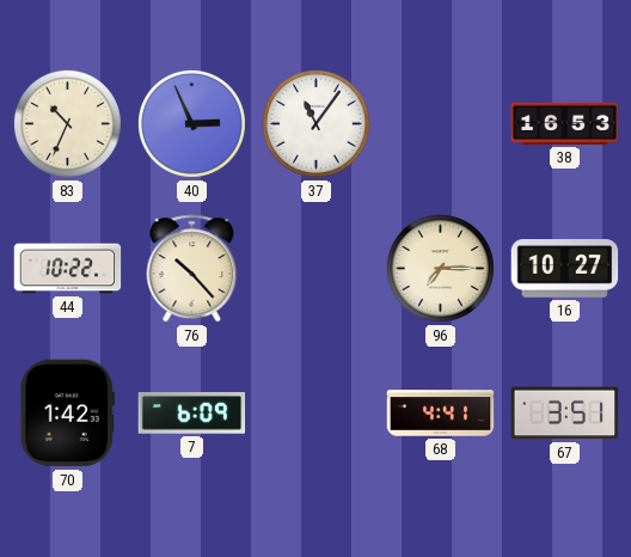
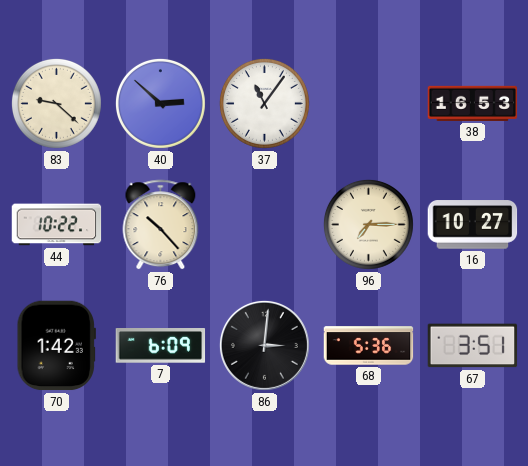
83: 10:34 -> 9:22
40: 2:56 -> 2:52
86: none -> 3:01
68: 4:41 -> 5:36
